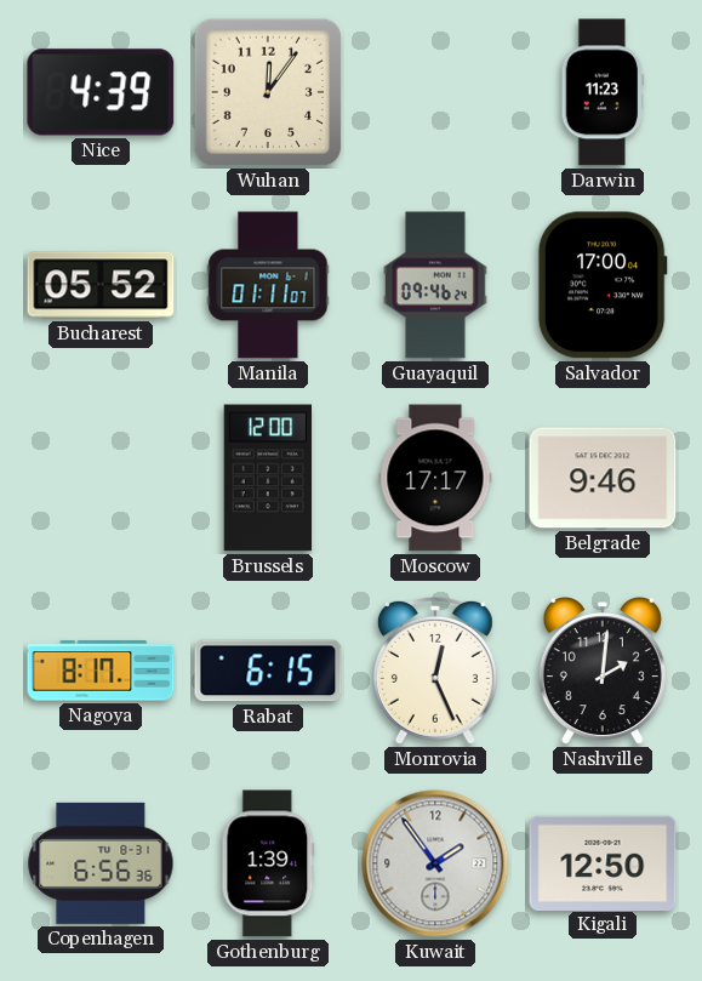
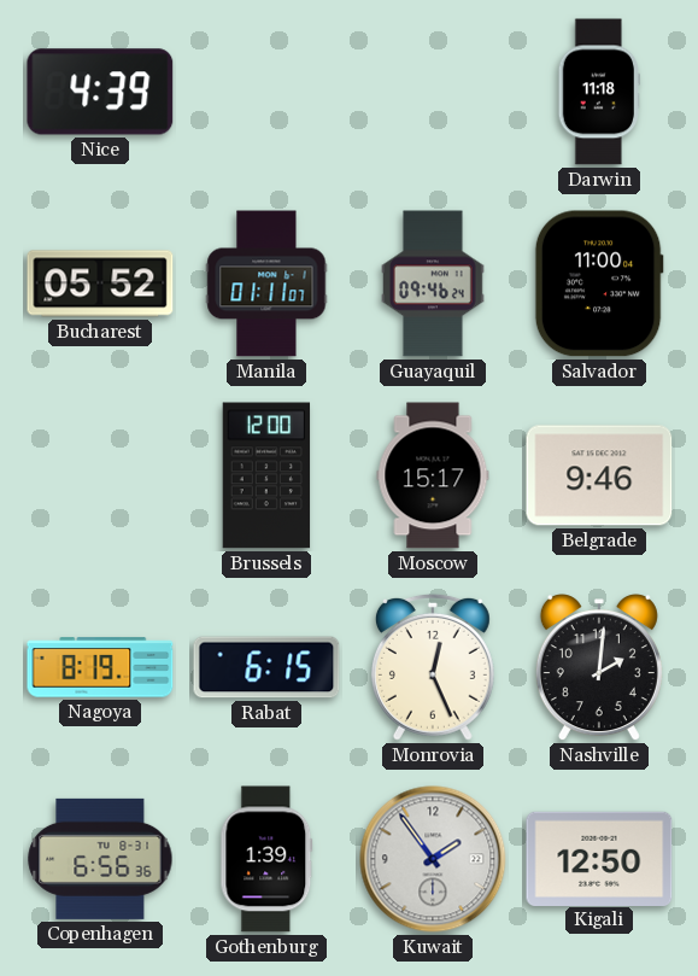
Wuhan: 12:06 -> none
Darwin: 11:23 -> 11:18
Salvador: 17:00 -> 11:00
Moscow: 17:17 -> 15:17
Nagoya: 8:17 -> 8:19
